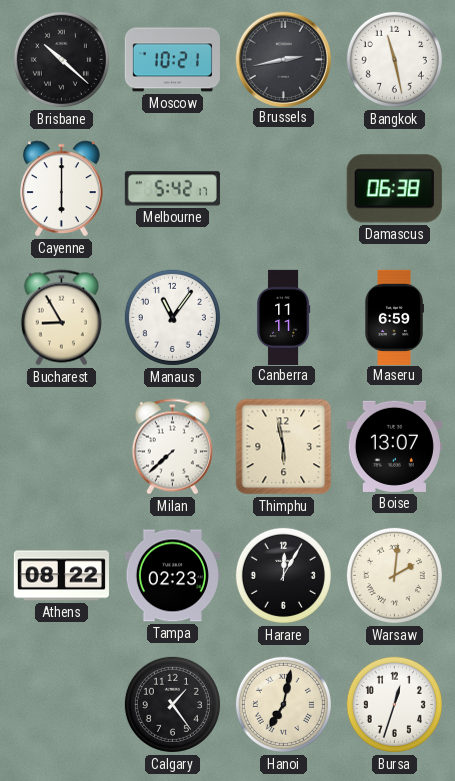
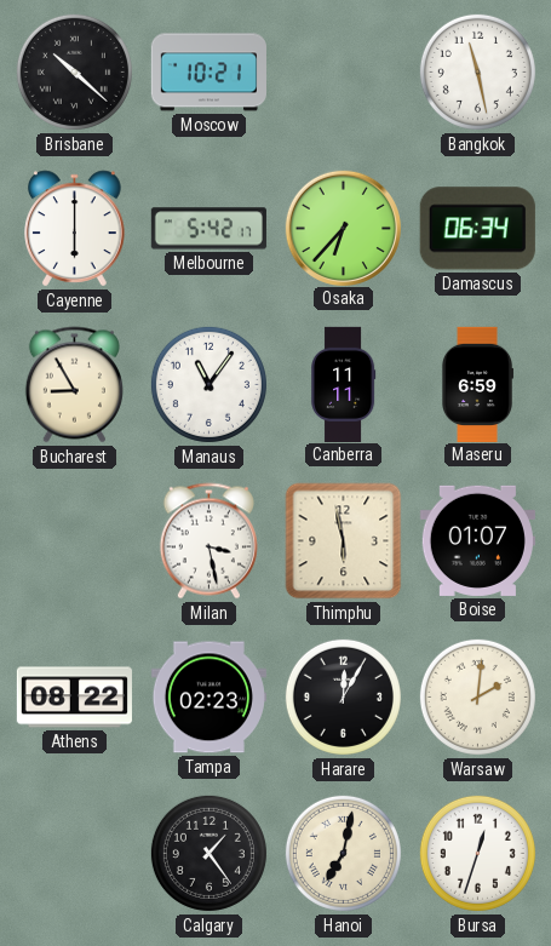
Brussels: 2:43 -> none
Osaka: none -> 6:37
Damascus: 06:38 -> 06:34
Milan: 7:38 -> 3:28
Boise: 13:07 -> 01:07
